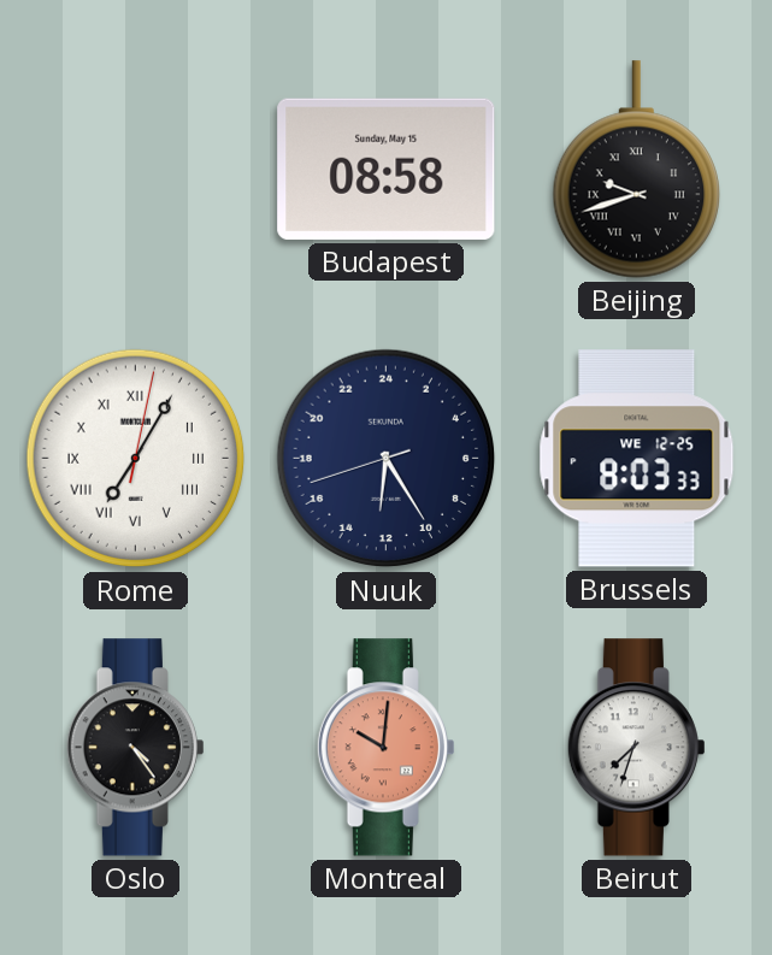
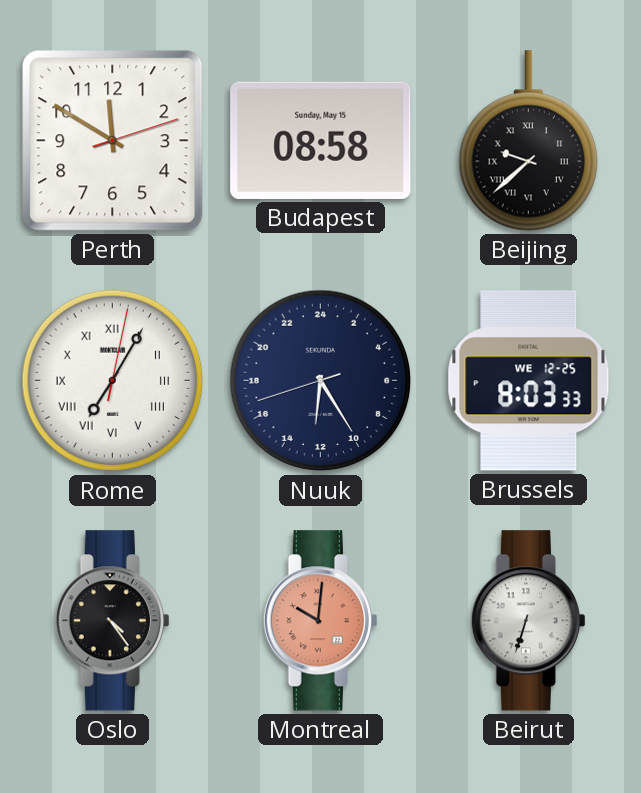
Perth: none -> 11:50
Beijing: 9:42 -> 9:38
Beirut: 7:33 -> 6:33
